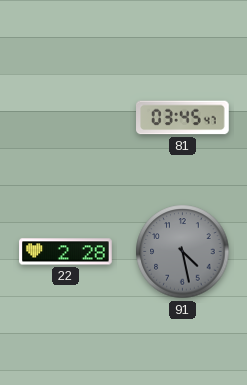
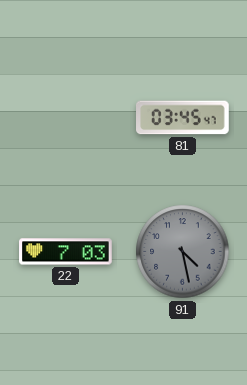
22: 2:28 -> 7:03
